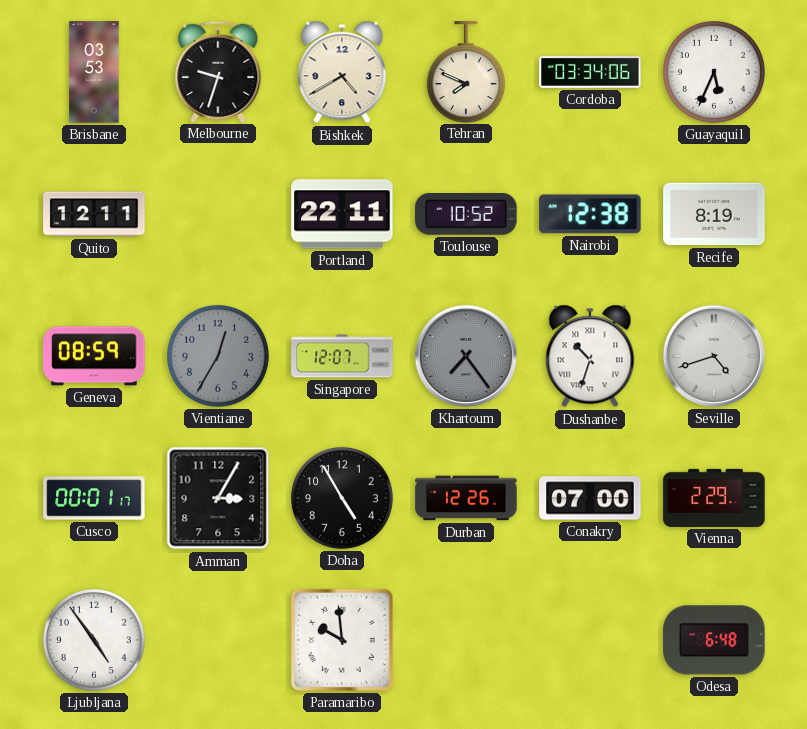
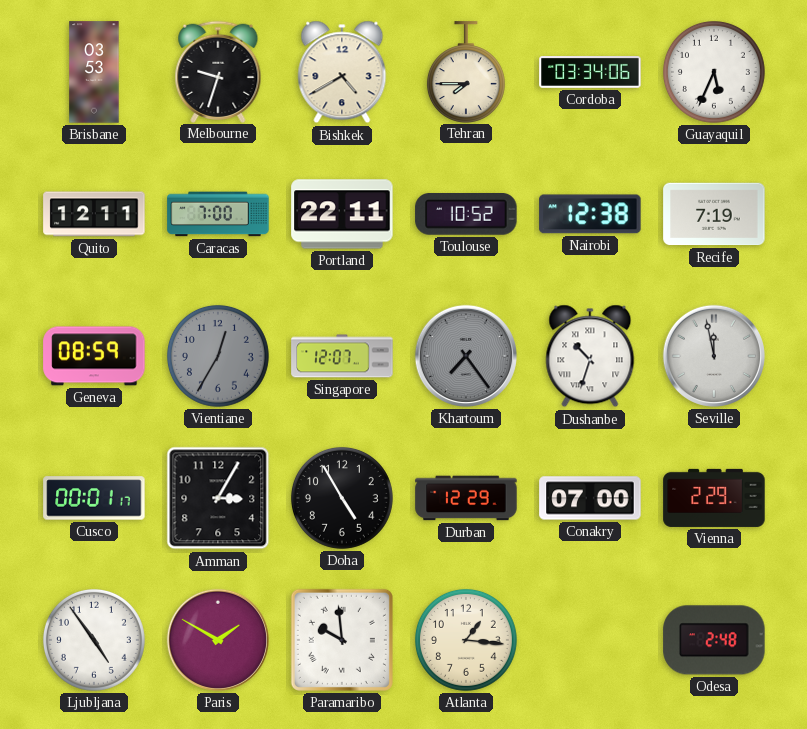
Tehran: 7:49 -> 7:45
Caracas: none -> 7:00
Recife: 8:19 -> 7:19
Seville: 4:42 -> 11:58
Durban: 12:26 -> 12:29
Paris: none -> 1:50
Atlanta: none -> 1:16
Odesa: 6:48 -> 2:48
